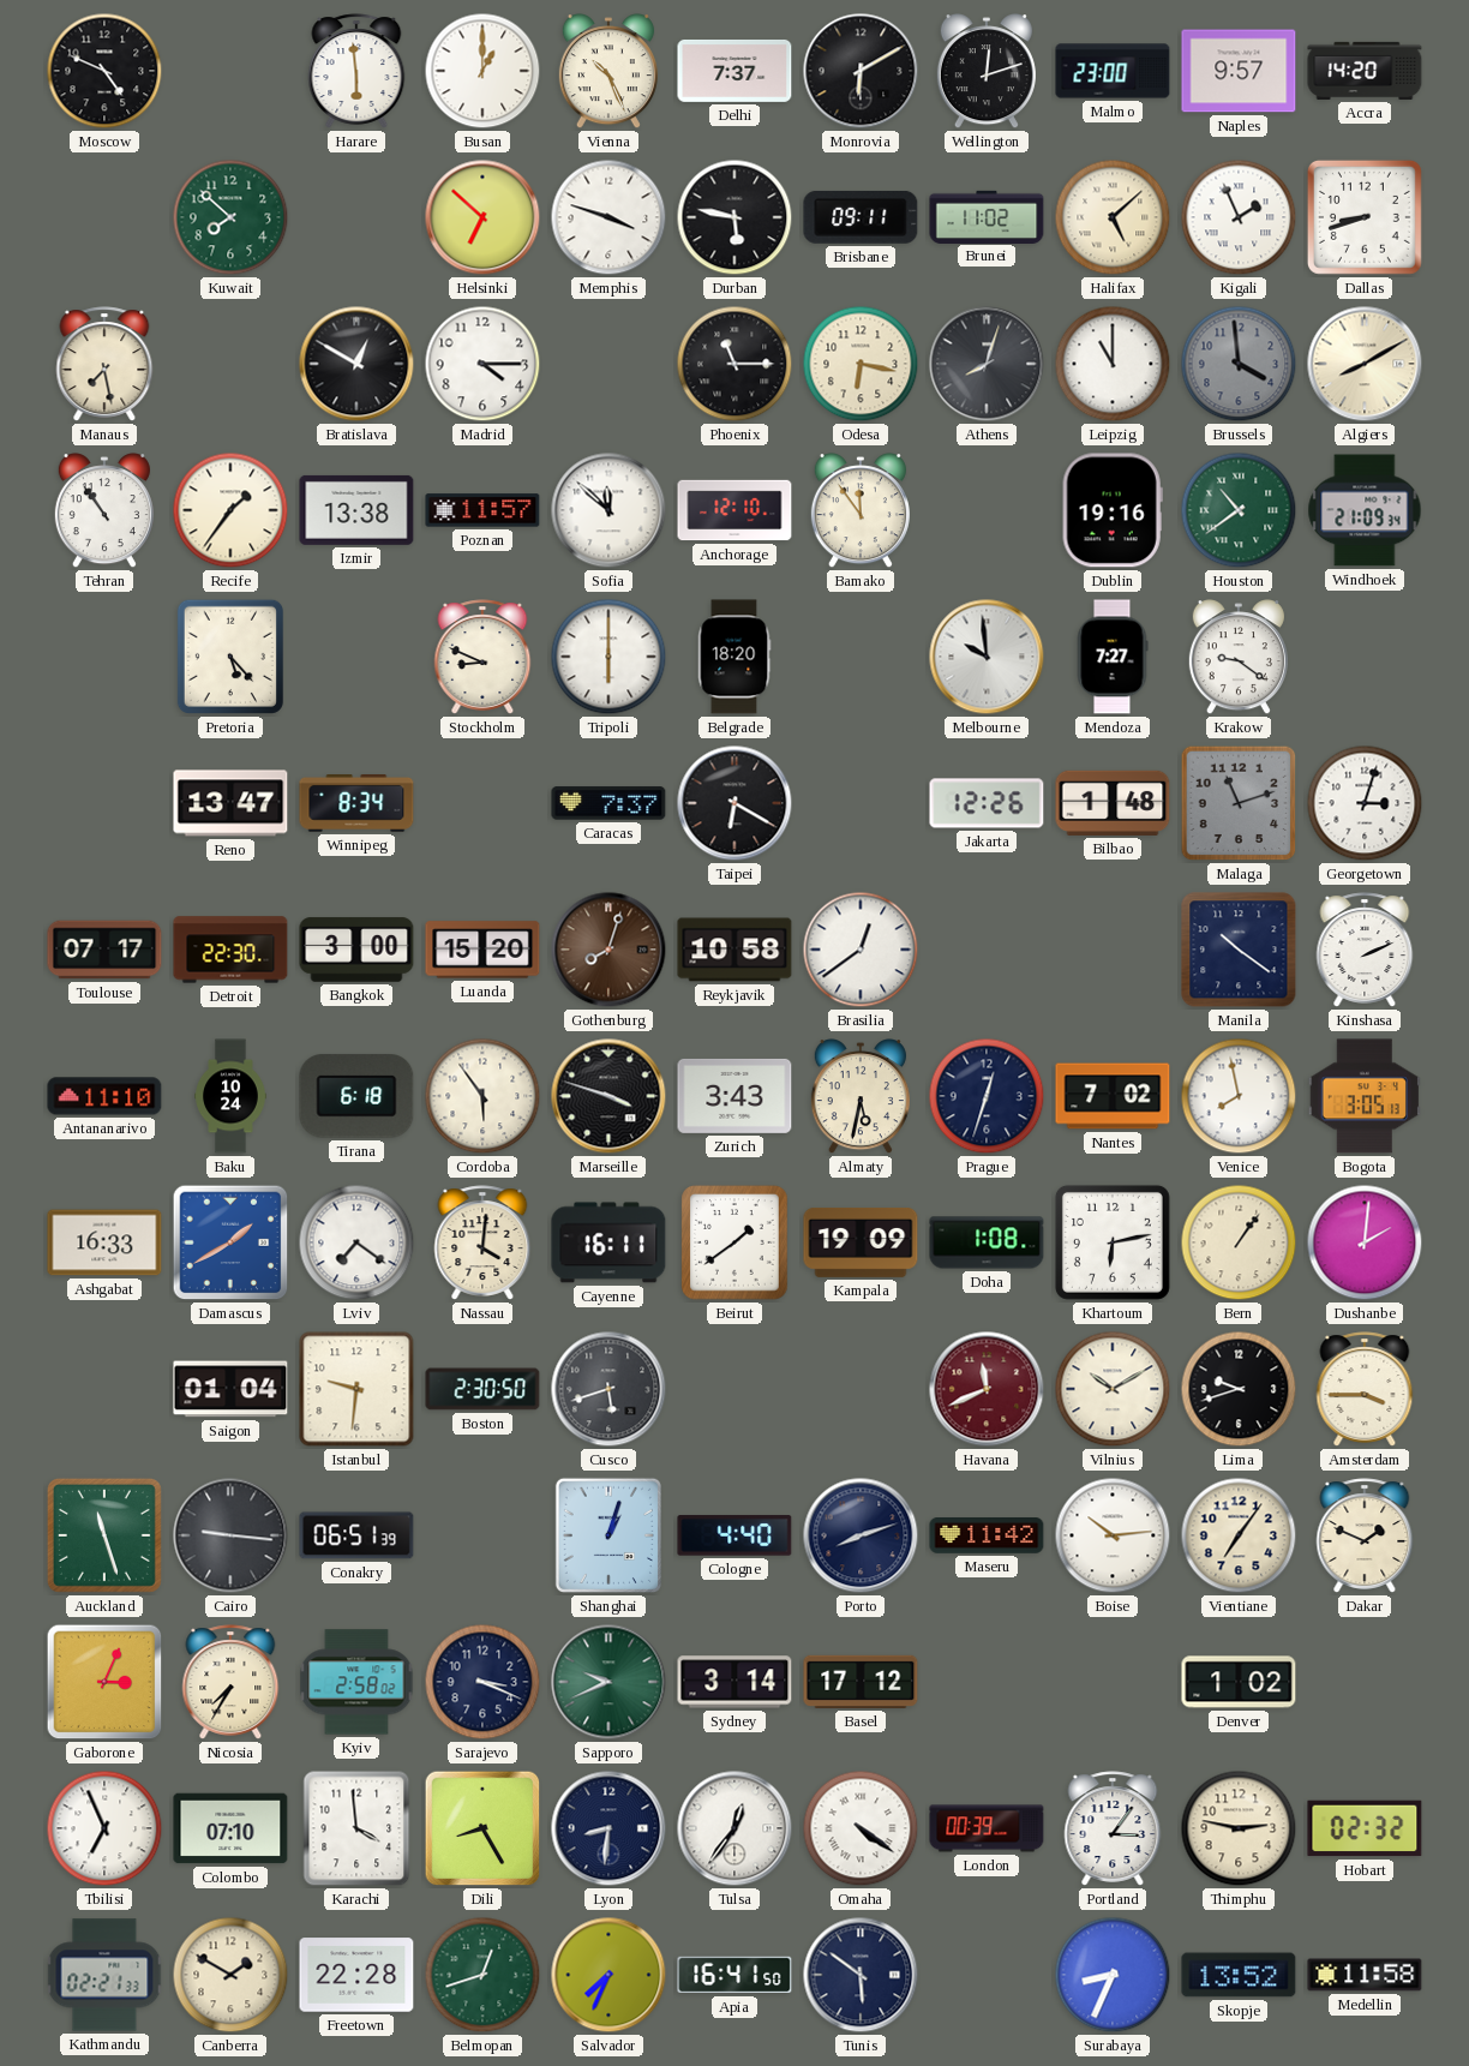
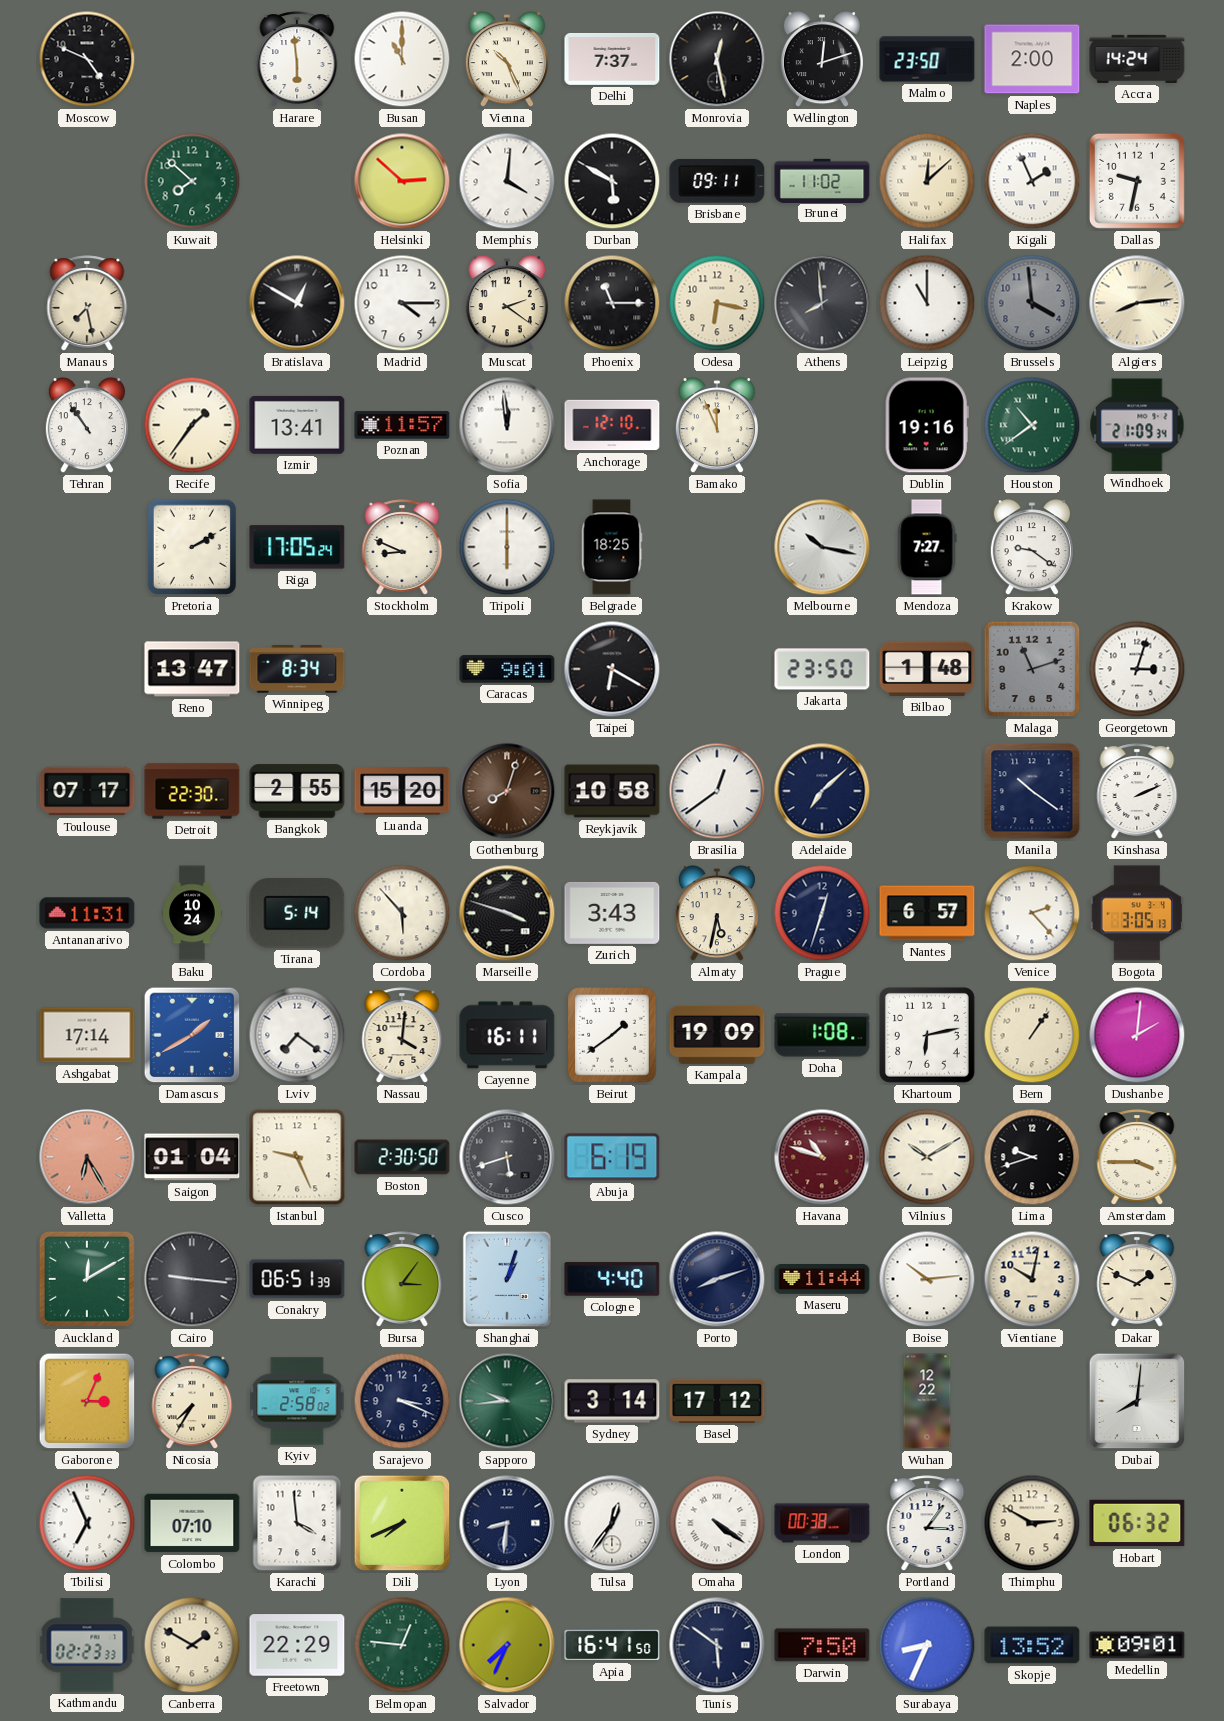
Busan: 1:00 -> 11:00
Monrovia: 6:10 -> 12:28
Malmo: 23:00 -> 23:50
Naples: 9:57 -> 2:00
Accra: 14:20 -> 14:24
Helsinki: 6:52 -> 2:52
Memphis: 3:48 -> 4:01
Durban: 5:47 -> 5:50
Halifax: 5:08 -> 12:08
Dallas: 8:42 -> 9:32
Muscat: none -> 2:21
Athens: 8:03 -> 7:59
Algiers: 8:10 -> 8:14
Izmir: 13:38 -> 13:41
Sofia: 11:52 -> 11:59
Bamako: 11:54 -> 11:56
Pretoria: 5:23 -> 2:10
Riga: none -> 17:05
Belgrade: 18:20 -> 18:25
Melbourne: 9:59 -> 10:17
Caracas: 7:37 -> 9:01
Jakarta: 12:26 -> 23:50
Bangkok: 3:00 -> 2:55
Adelaide: none -> 7:08
Antananarivo: 11:10 -> 11:31
Tirana: 6:18 -> 5:14
Cordoba: 5:54 -> 5:53
Nantes: 7:02 -> 6:57
Venice: 7:58 -> 2:23
Ashgabat: 16:33 -> 17:14
Valletta: none -> 6:25
Istanbul: 9:31 -> 9:26
Abuja: none -> 6:19
Havana: 11:41 -> 10:48
Auckland: 11:27 -> 12:10
Bursa: none -> 3:06
Maseru: 11:42 -> 11:44
Vientiane: 7:06 -> 10:02
Sapporo: 9:41 -> 9:44
Wuhan: none -> 12:22
Denver: 1:02 -> none
Dubai: none -> 8:01
Dili: 8:25 -> 7:41
London: 00:39 -> 00:38
Thimphu: 2:47 -> 2:50
Hobart: 02:32 -> 06:32
Kathmandu: 02:21 -> 02:23
Freetown: 22:28 -> 22:29
Belmopan: 12:42 -> 12:46
Darwin: none -> 7:50
Medellin: 11:58 -> 09:01
